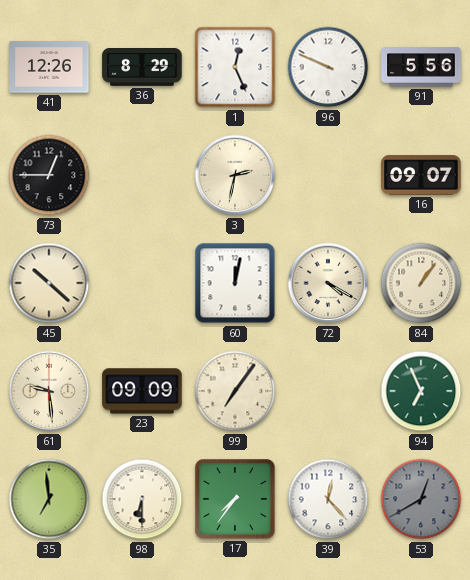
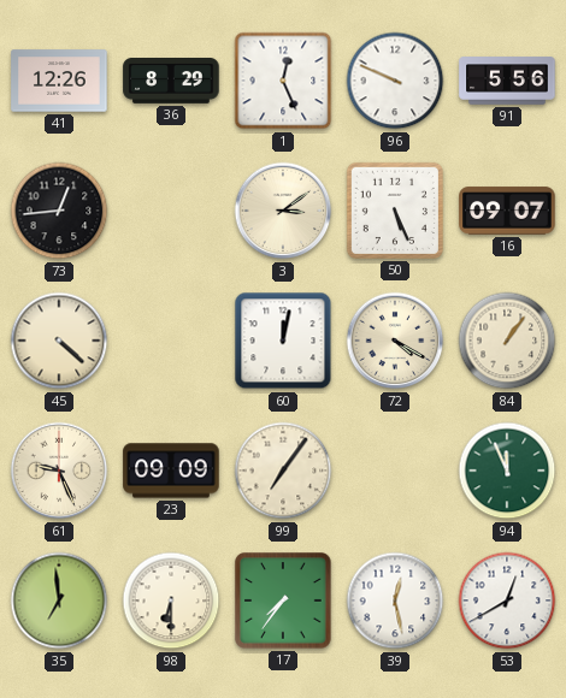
73: 12:45 -> 12:44
3: 2:32 -> 3:09
50: none -> 5:26
45: 10:22 -> 4:22
61: 9:29 -> 9:26
94: 6:56 -> 11:56
39: 12:23 -> 12:28
53 dial: grey -> white
